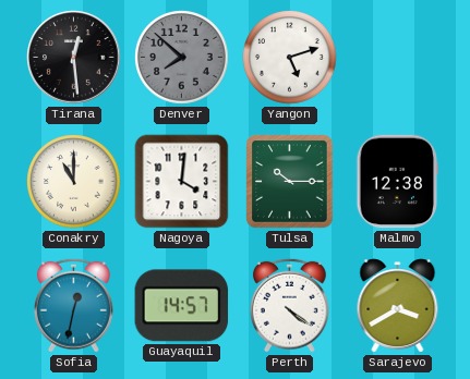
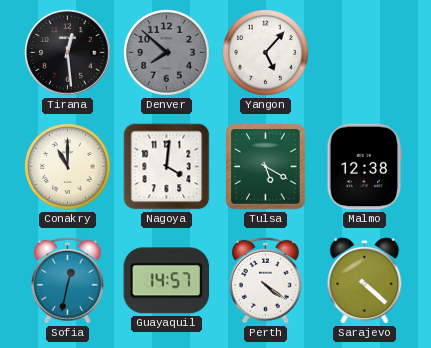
Yangon: 5:12 -> 5:07
Tulsa: 10:15 -> 5:20
Sarajevo: 3:40 -> 4:22
